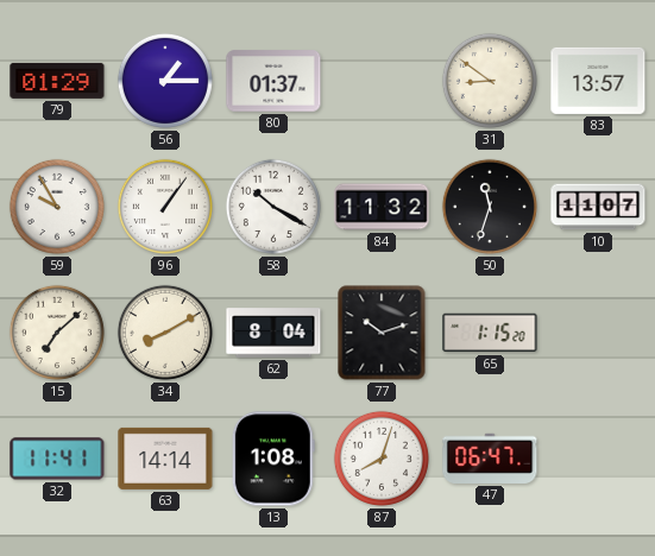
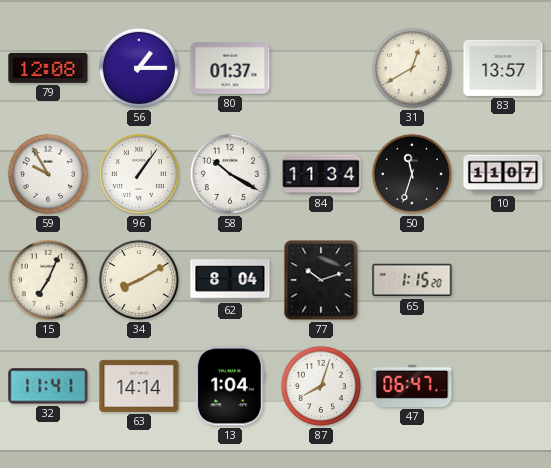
79: 01:29 -> 12:08
31: 8:51 -> 12:40
84: 11:32 -> 11:34
15: 7:08 -> 7:04
13: 1:08 -> 1:04
